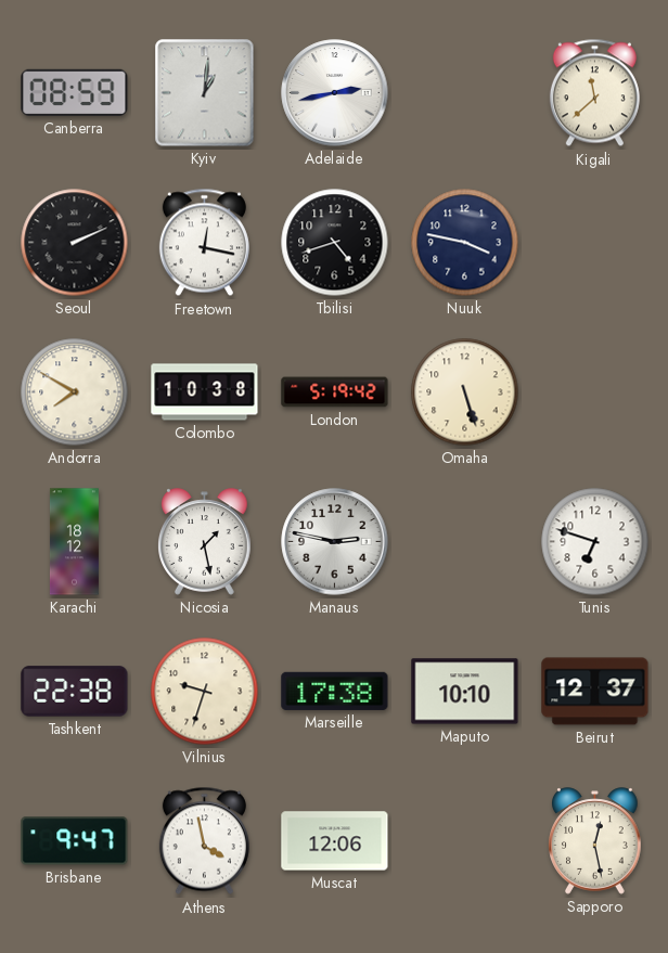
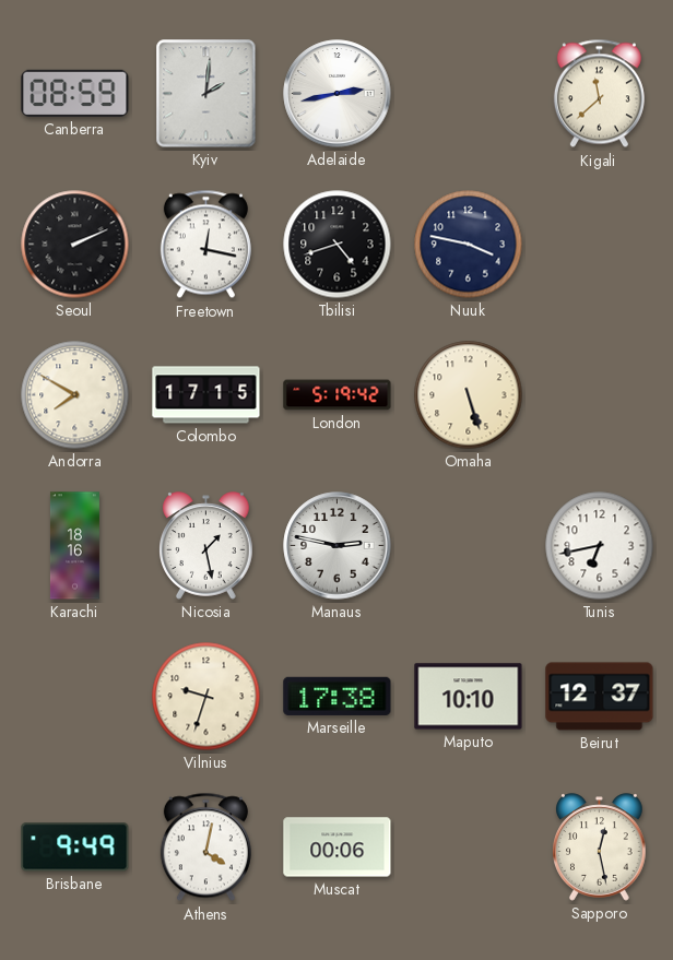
Kyiv: 1:01 -> 2:01
Colombo: 10:38 -> 17:15
Karachi: 18:12 -> 18:16
Tunis: 6:48 -> 6:43
Tashkent: 22:38 -> none
Brisbane: 9:47 -> 9:49
Athens: 3:58 -> 4:02
Muscat: 12:06 -> 00:06
